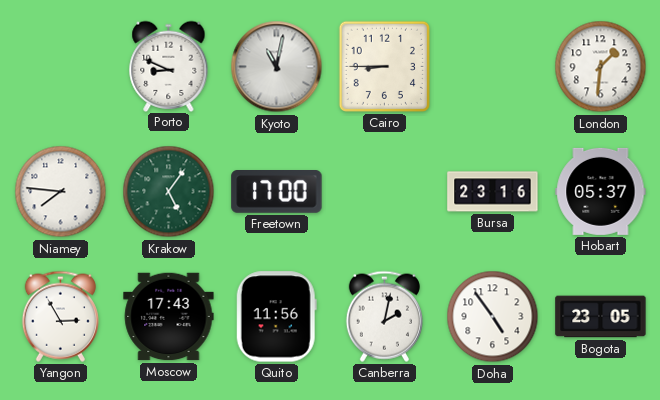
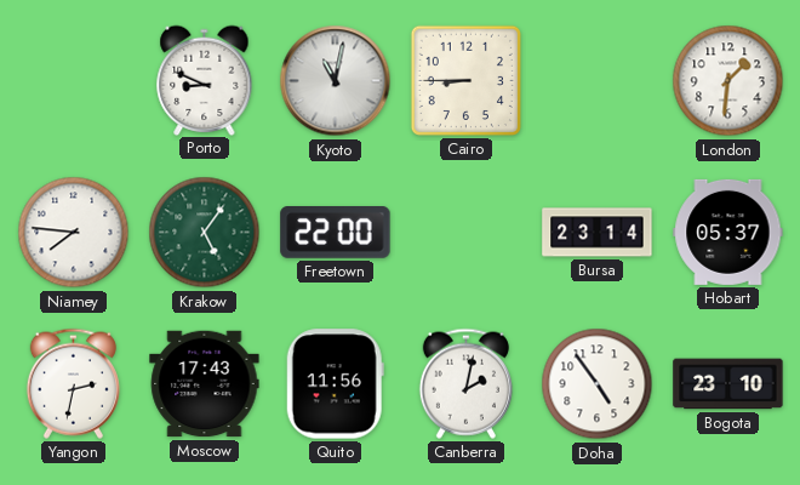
Freetown: 17:00 -> 22:00
Bursa: 23:16 -> 23:14
Yangon: 2:55 -> 2:32
Bogota: 23:05 -> 23:10
